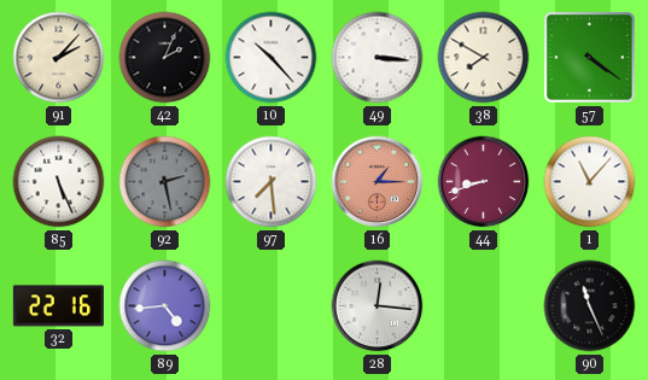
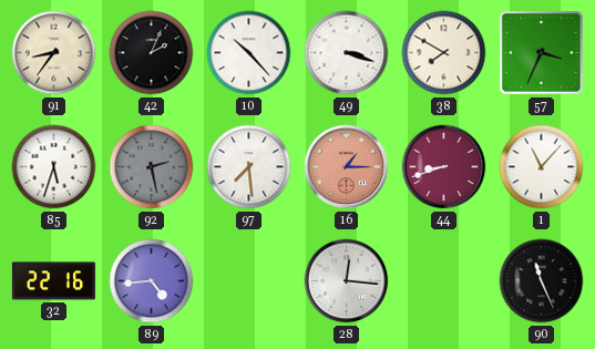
91: 2:07 -> 8:36
49: 3:16 -> 3:18
57: 4:21 -> 3:34
85: 5:26 -> 5:33
